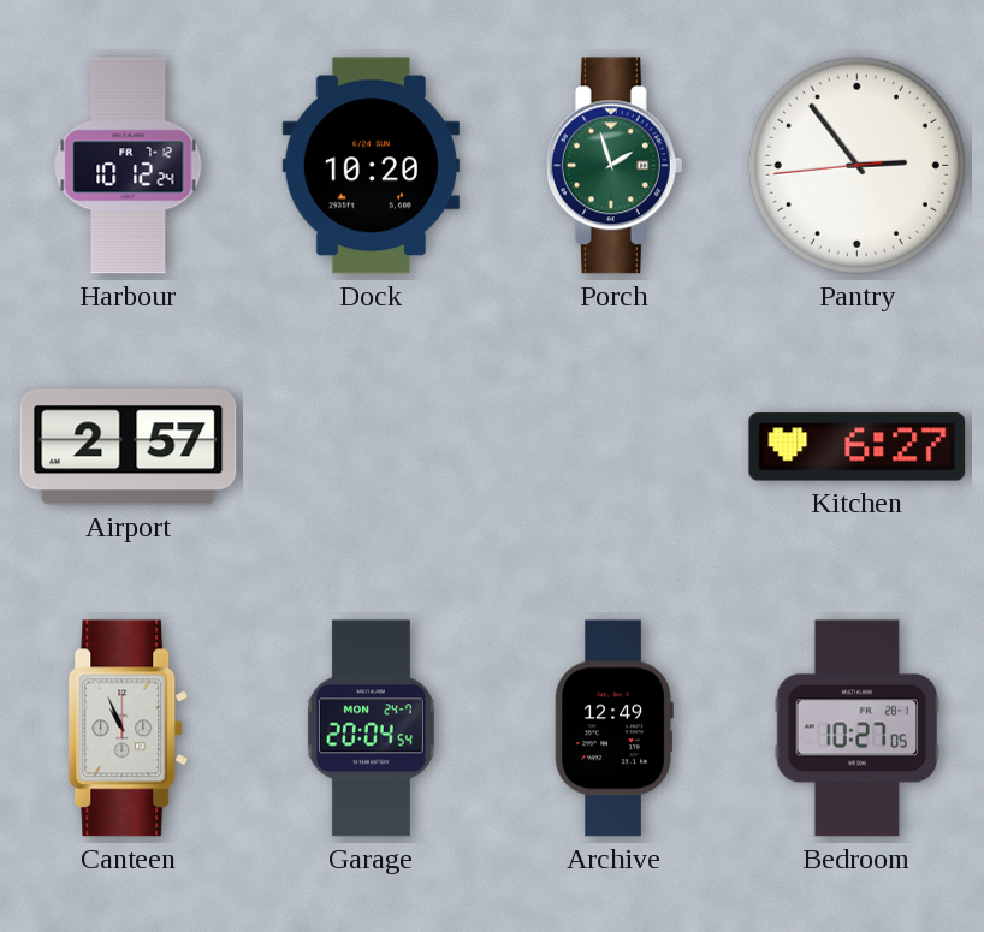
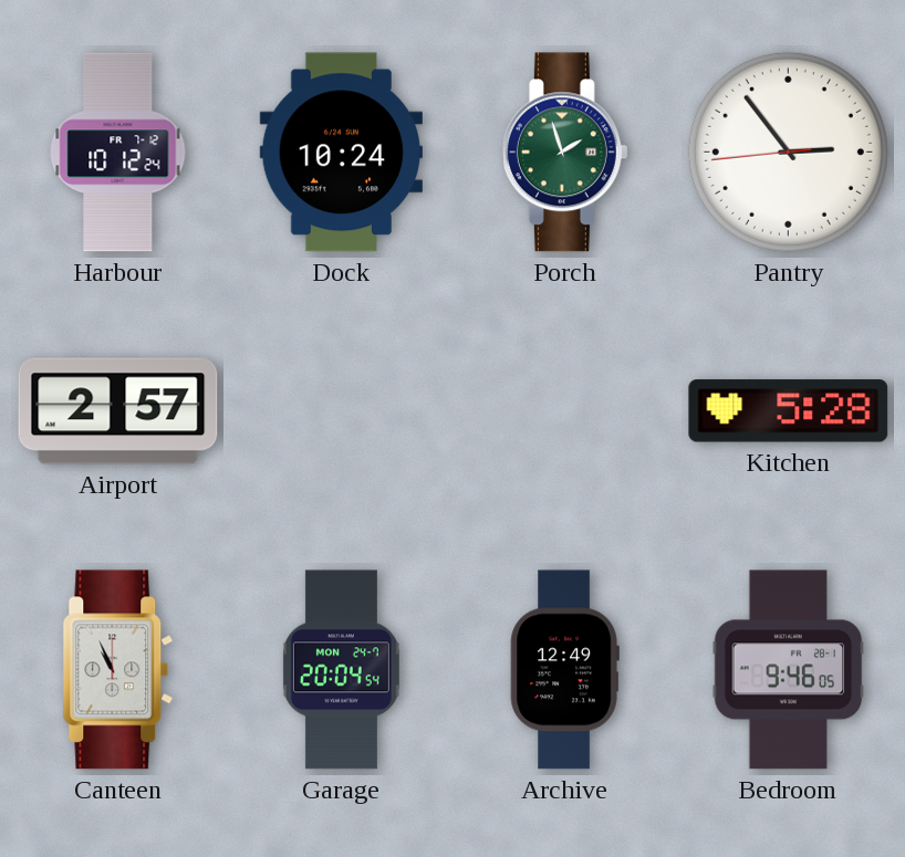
Dock: 10:20 -> 10:24
Kitchen: 6:27 -> 5:28
Bedroom: 10:27 -> 9:46
